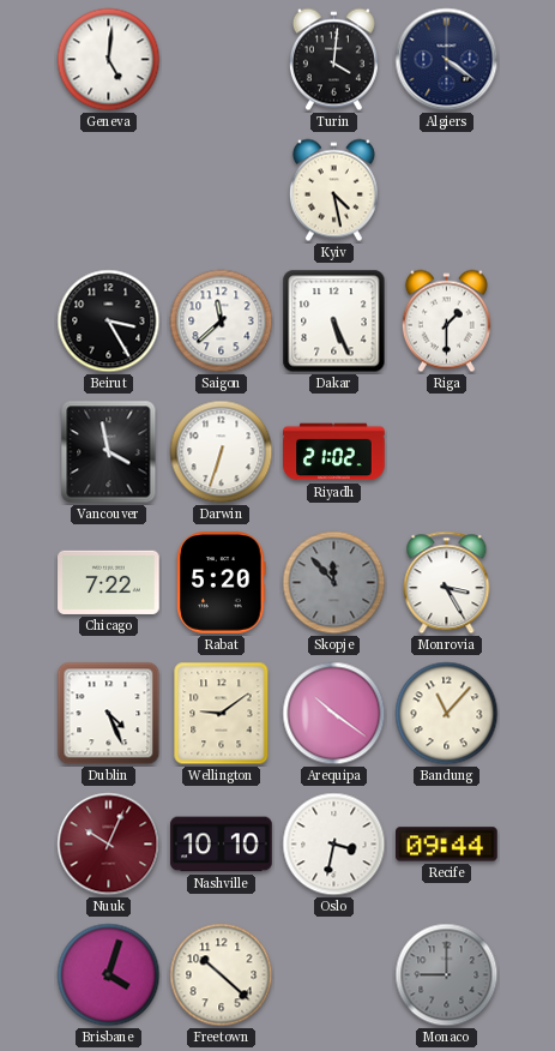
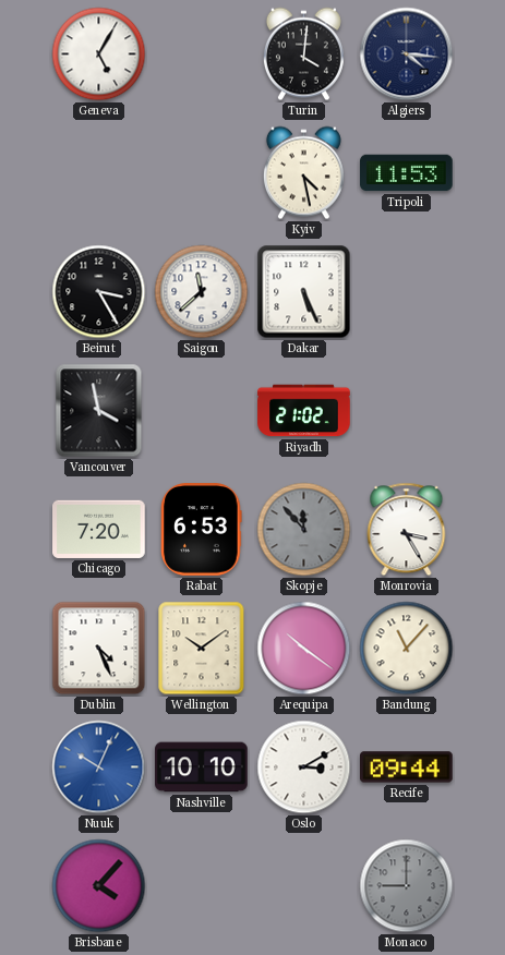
Geneva: 5:01 -> 5:05
Algiers: 4:21 -> 4:16
Tripoli: none -> 11:53
Riga: 1:30 -> none
Darwin: 6:33 -> none
Chicago: 7:22 -> 7:20
Rabat: 5:20 -> 6:53
Wellington: 9:09 -> 10:09
Nuuk dial: burgundy -> blue
Oslo: 3:32 -> 3:10
Brisbane: 4:03 -> 4:07
Freetown: 10:22 -> none
